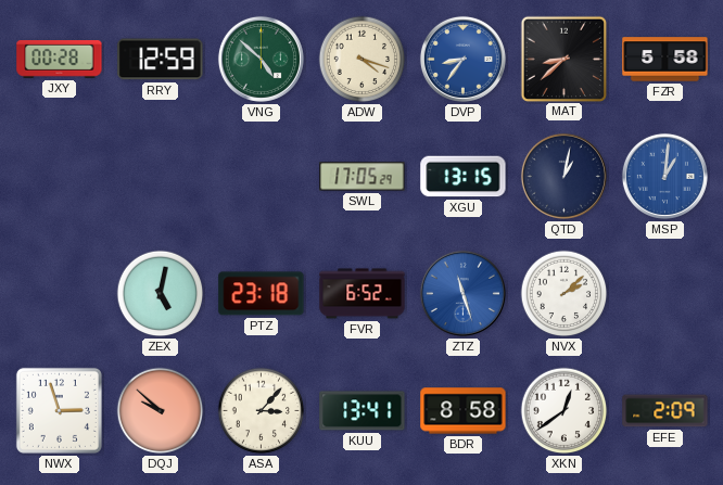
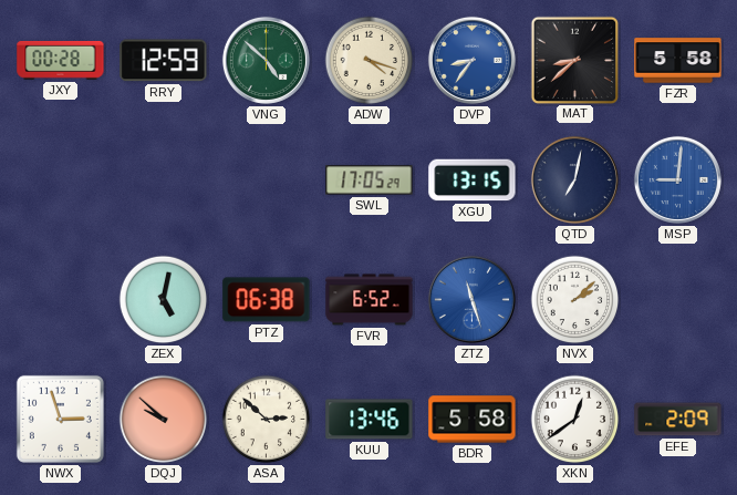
QTD: 1:02 -> 7:02
MSP: 1:01 -> 9:01
PTZ: 23:18 -> 06:38
ASA: 3:07 -> 2:52
KUU: 13:41 -> 13:46
BDR: 8:58 -> 5:58
